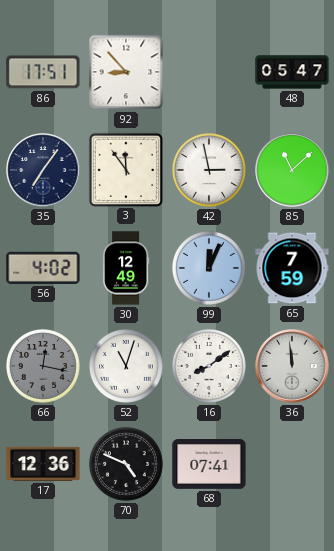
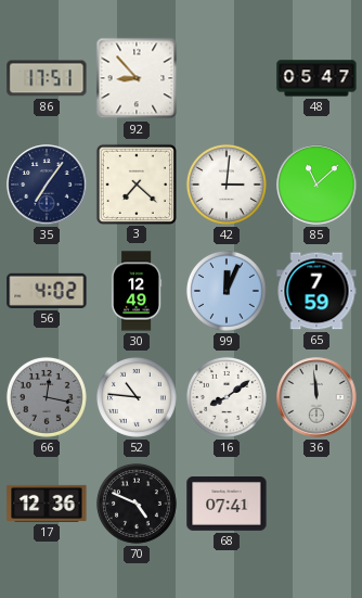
3: 11:54 -> 7:22
42: 2:58 -> 3:01
52: 11:03 -> 10:46
